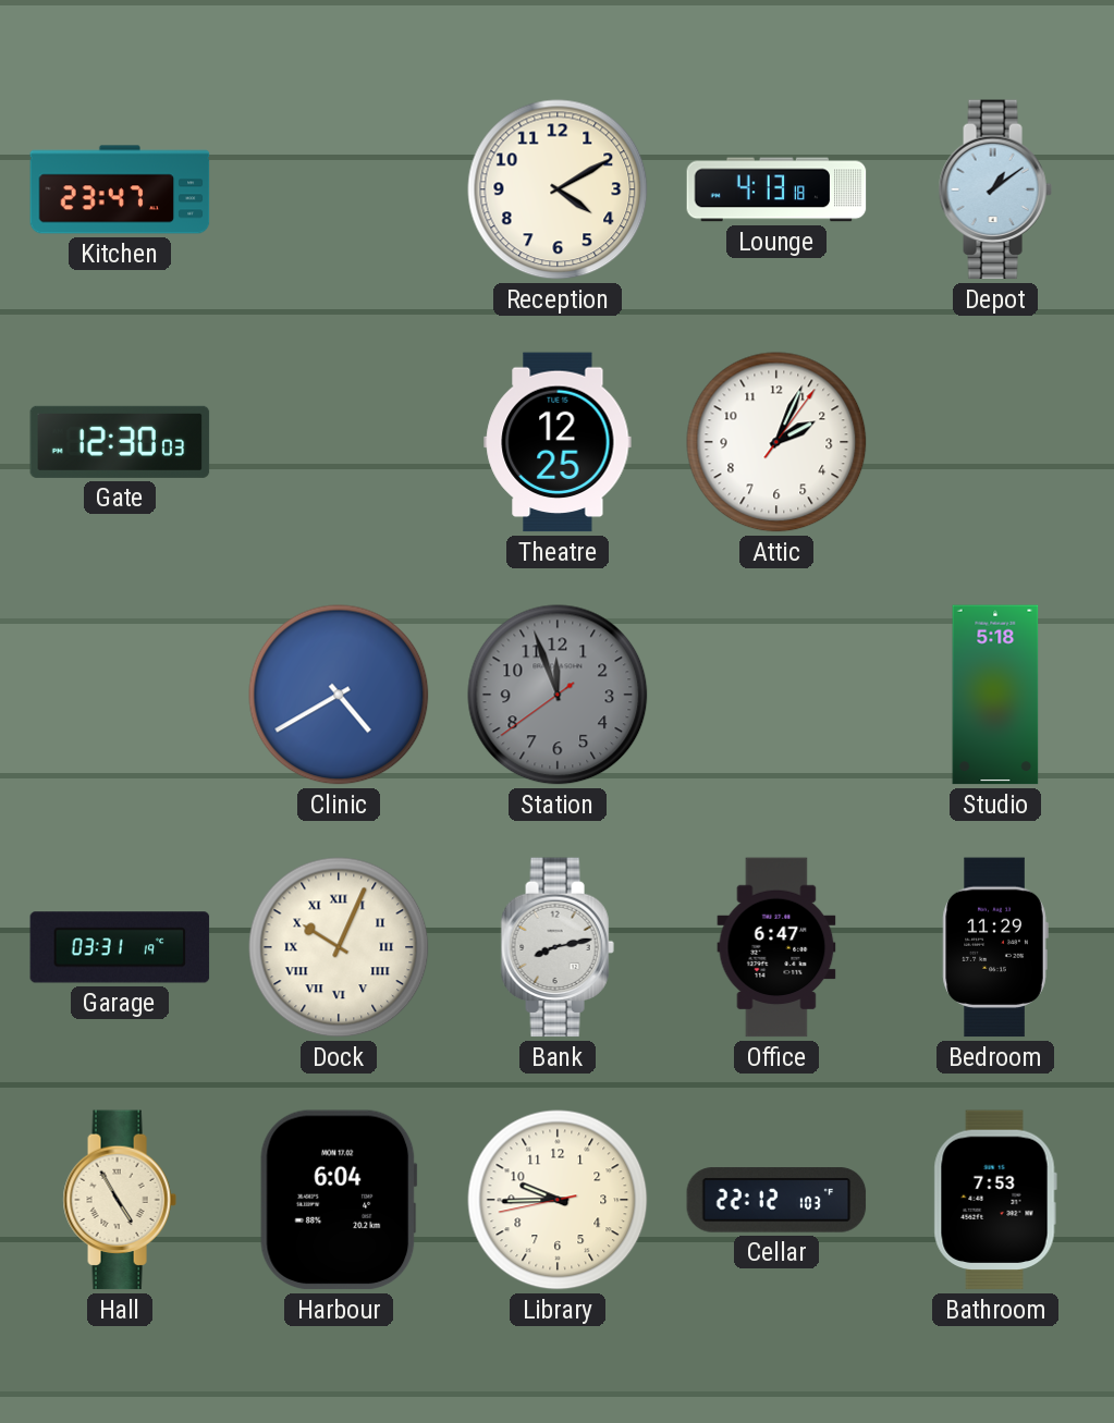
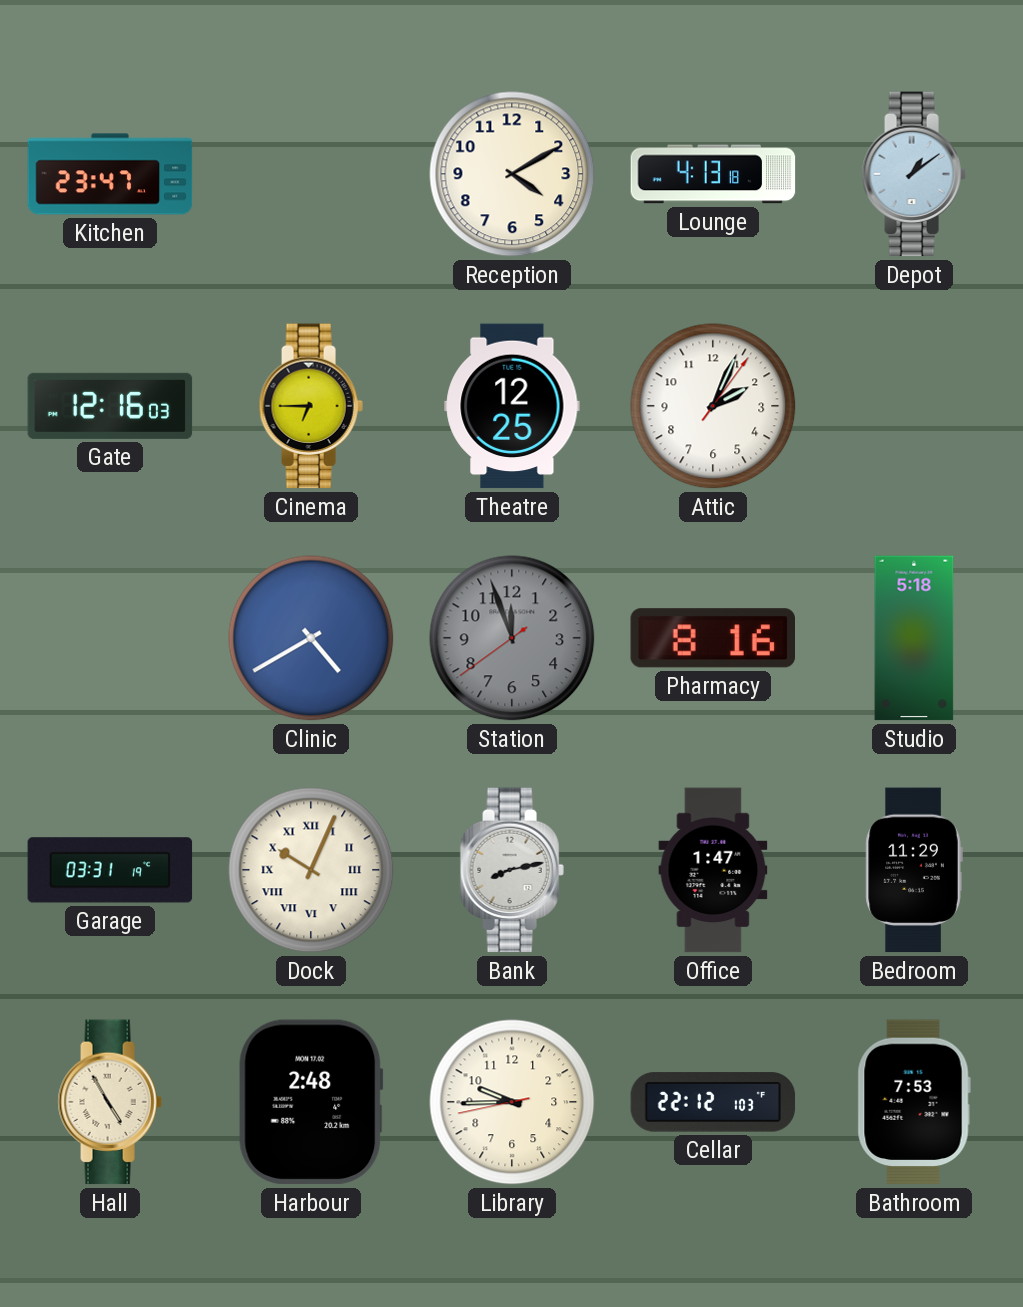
Gate: 12:30 -> 12:16
Cinema: none -> 6:45
Pharmacy: none -> 8:16
Office: 6:47 -> 1:47
Harbour: 6:04 -> 2:48
